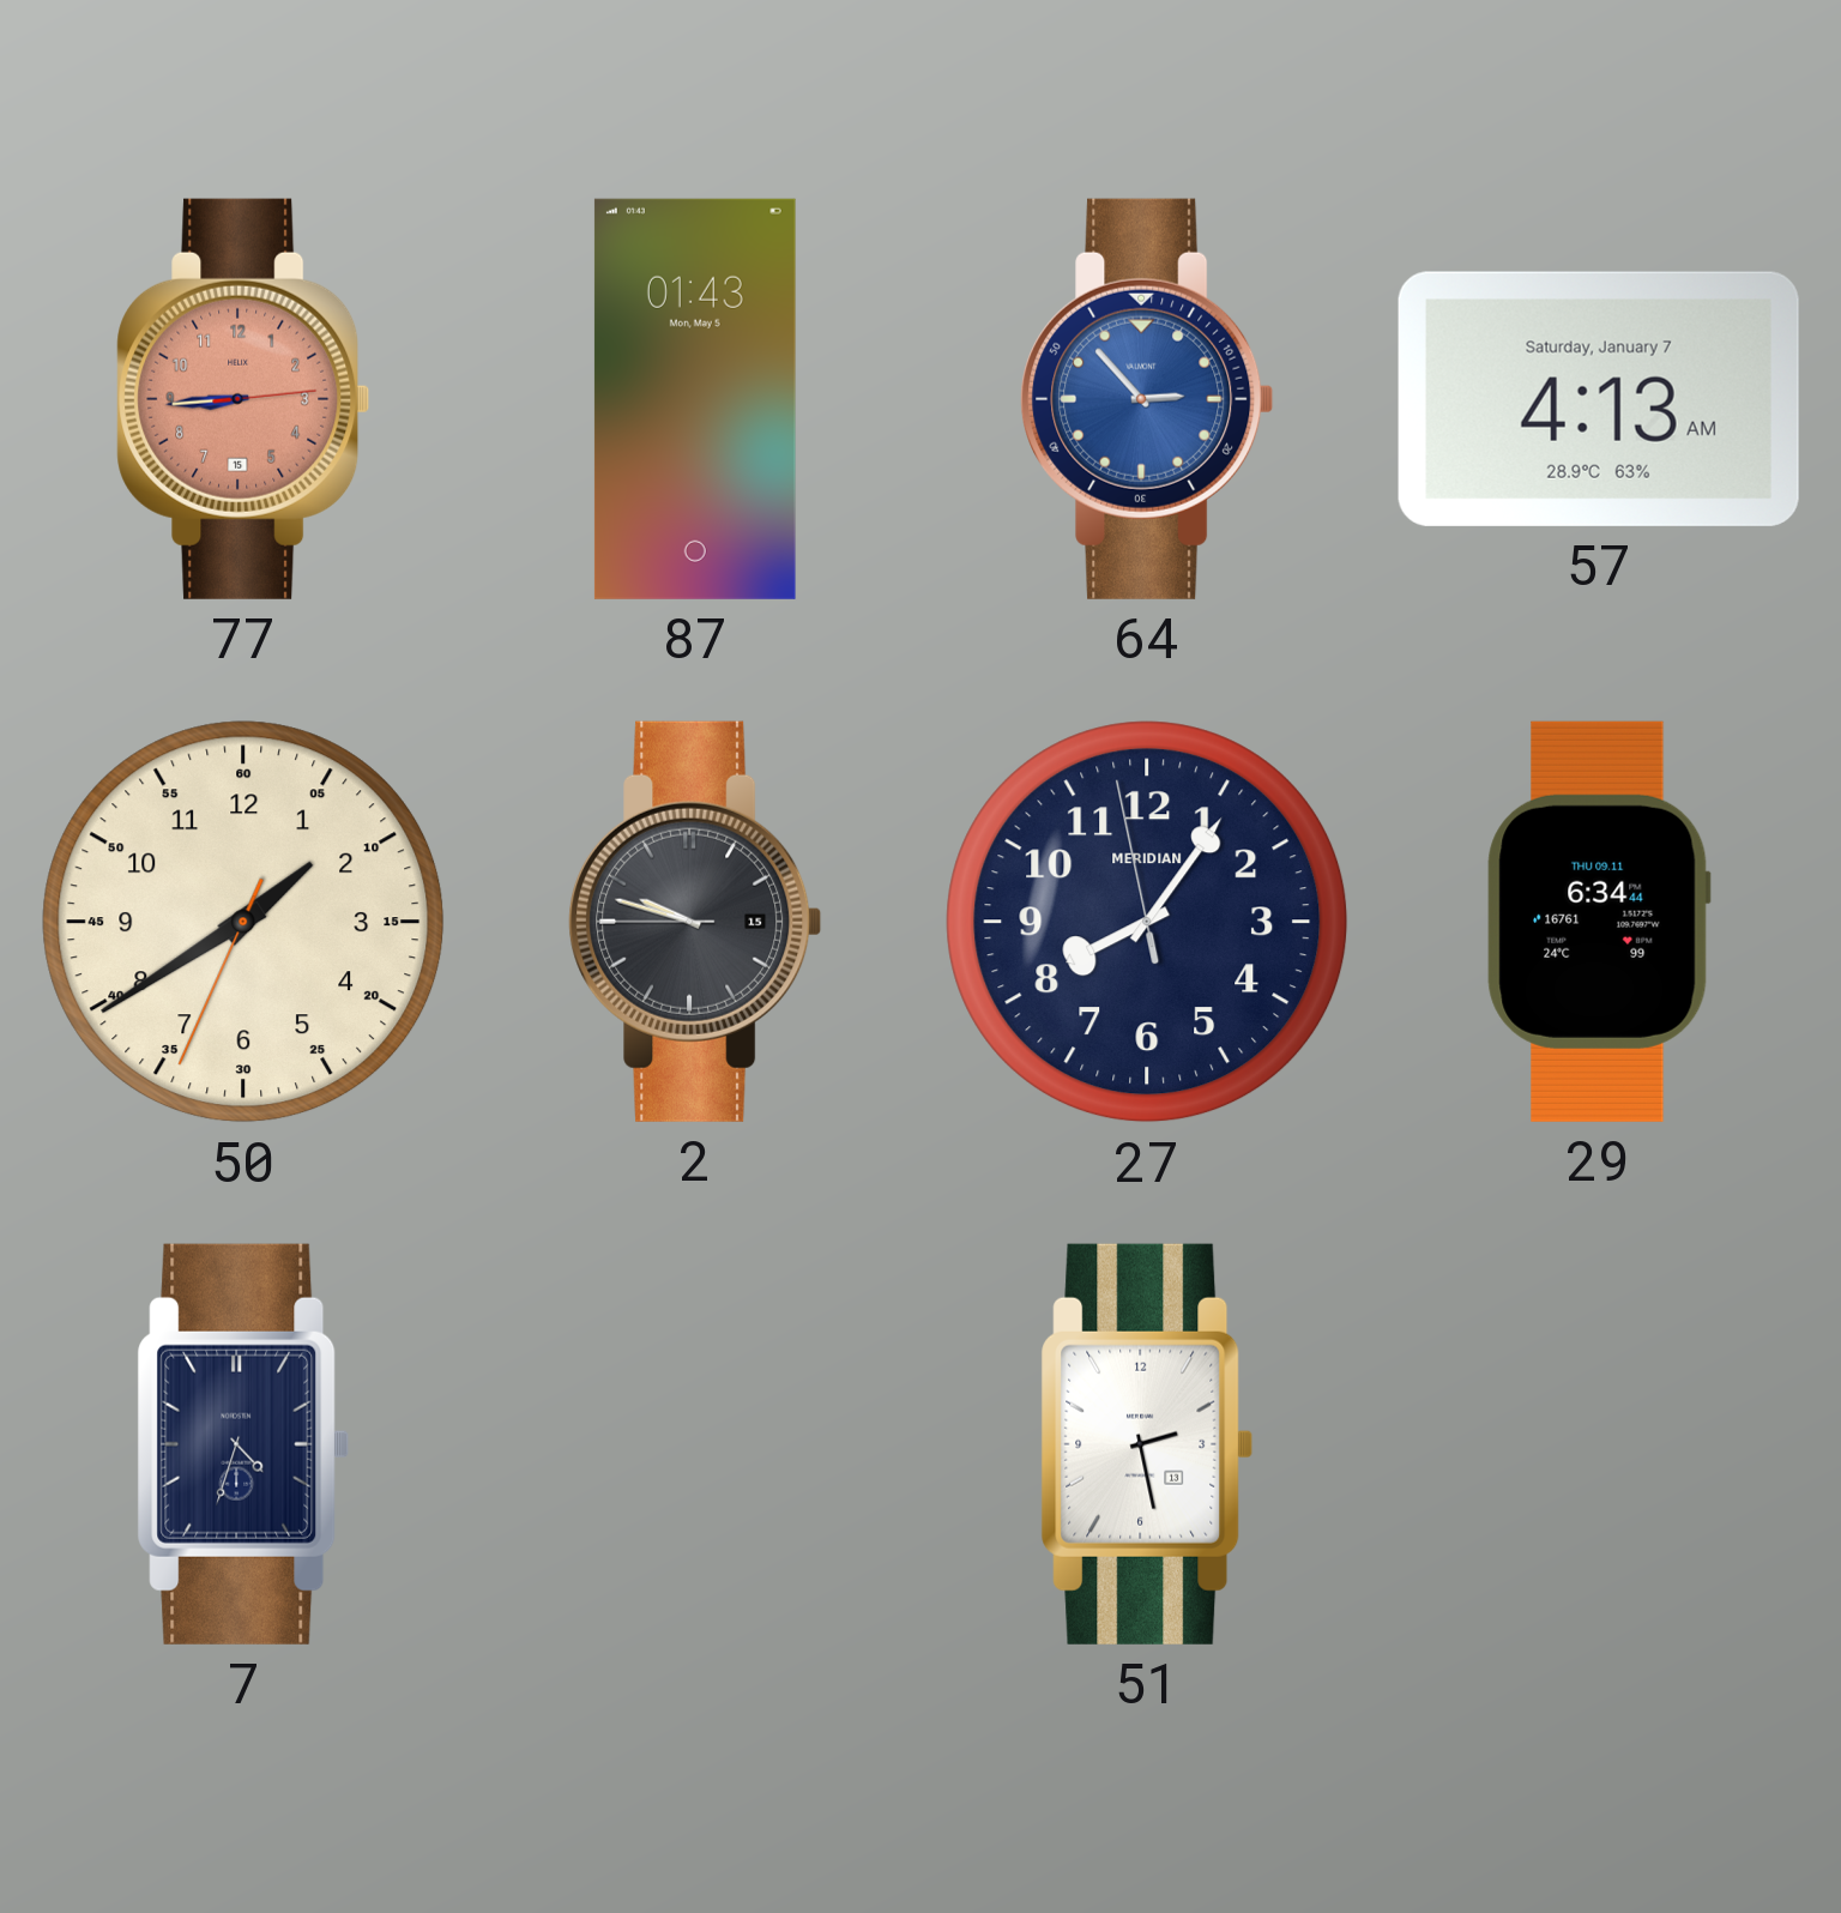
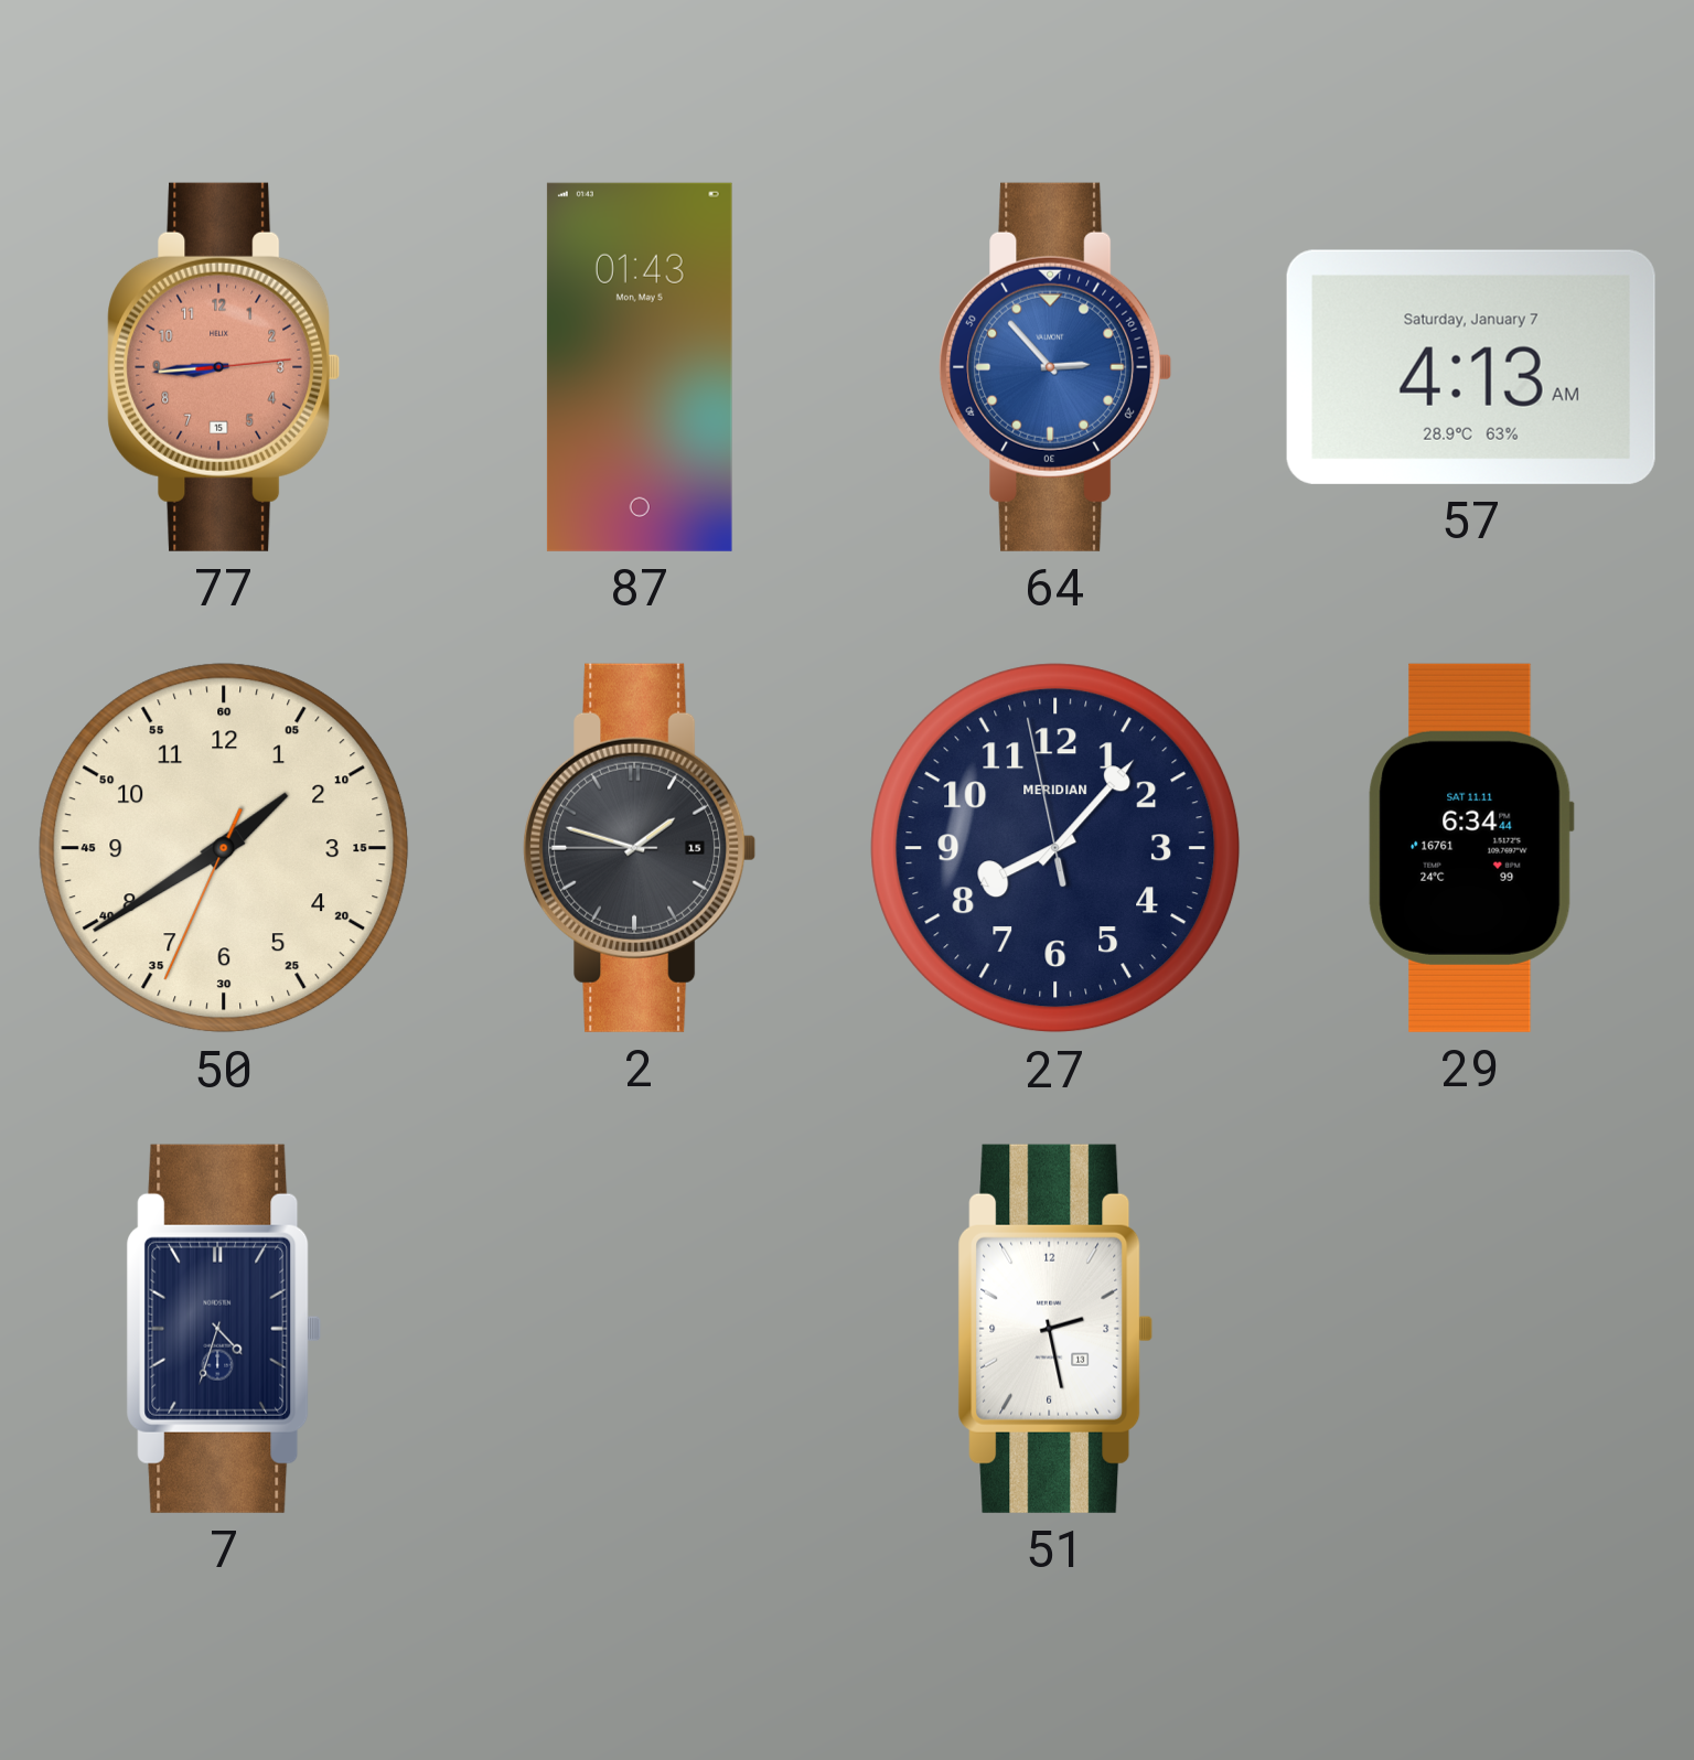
2: 9:47 -> 1:47
27: 8:05 -> 8:06
29 date: THU 09.11 -> SAT 11.11
